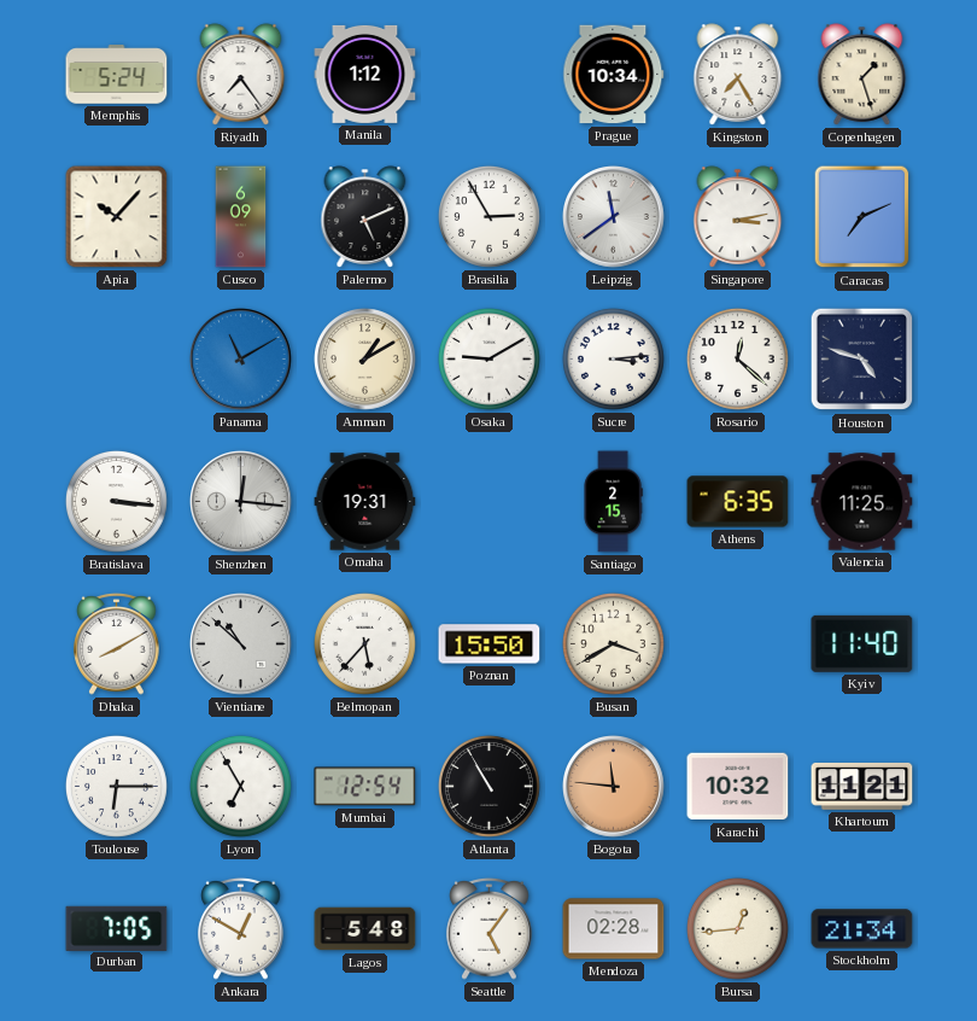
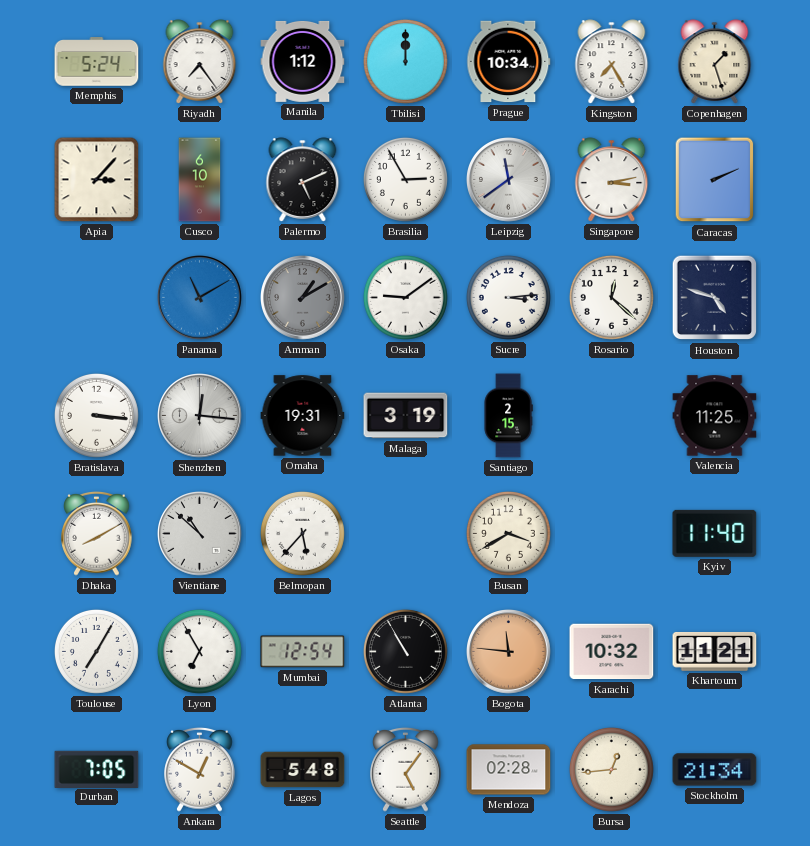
Tbilisi: none -> 12:00
Apia: 10:07 -> 3:07
Cusco: 6:09 -> 6:10
Caracas: 7:11 -> 2:11
Amman dial: cream -> grey
Osaka: 9:10 -> 9:09
Malaga: none -> 3:19
Athens: 6:35 -> none
Poznan: 15:50 -> none
Toulouse: 6:15 -> 7:05
